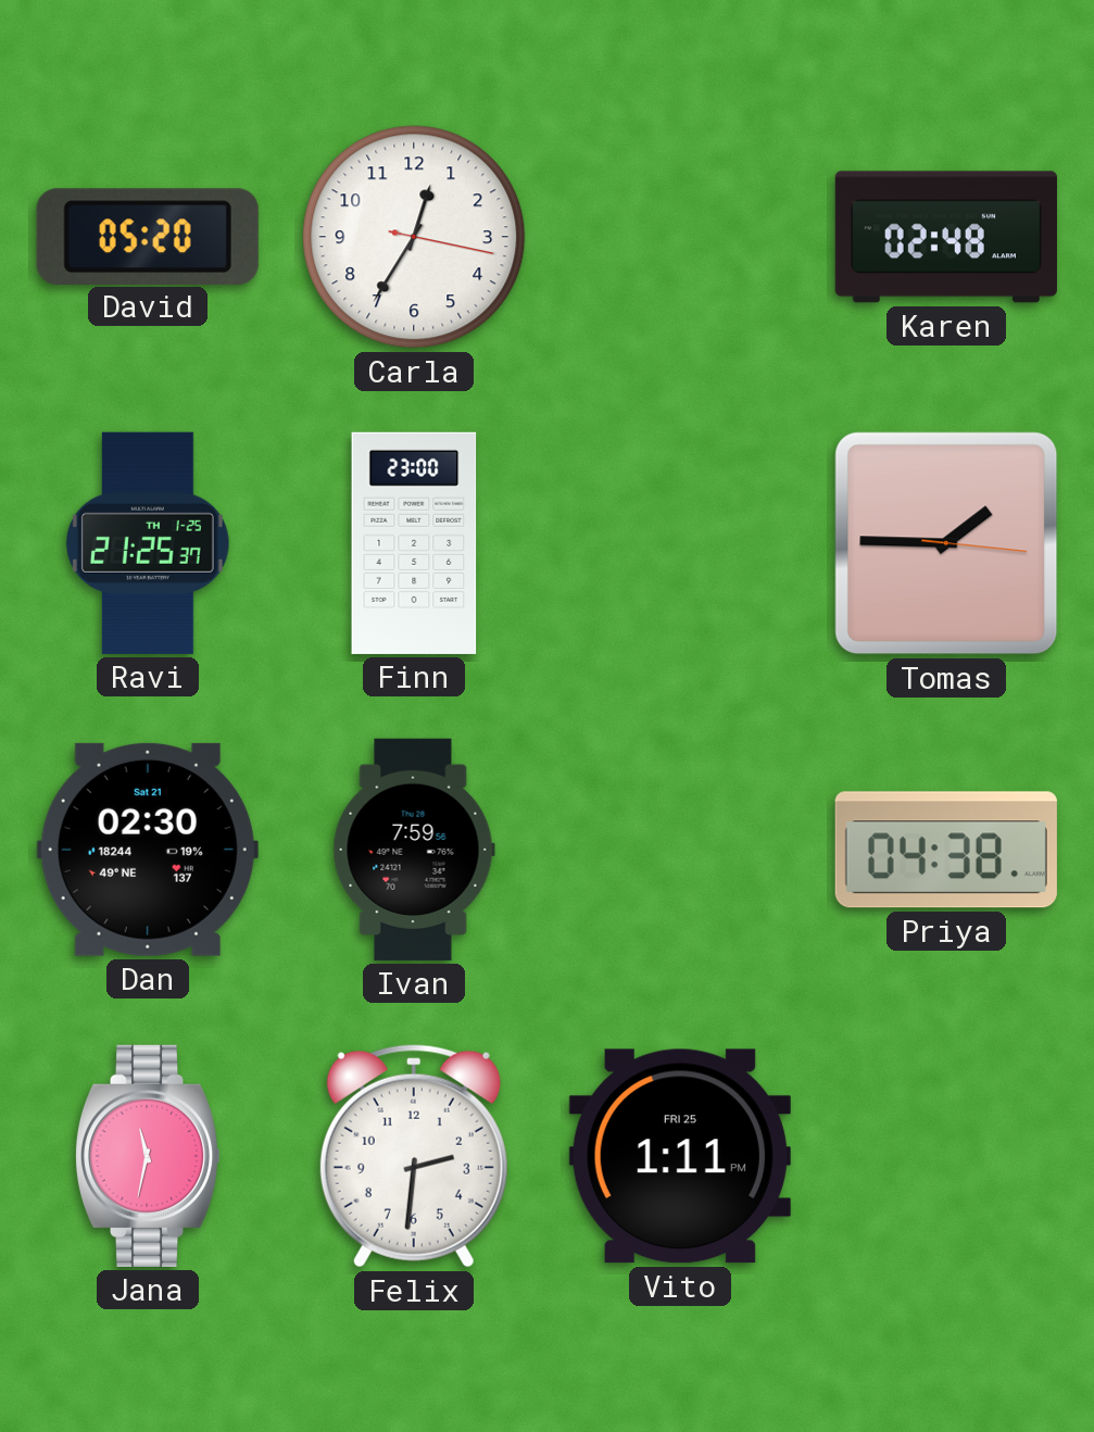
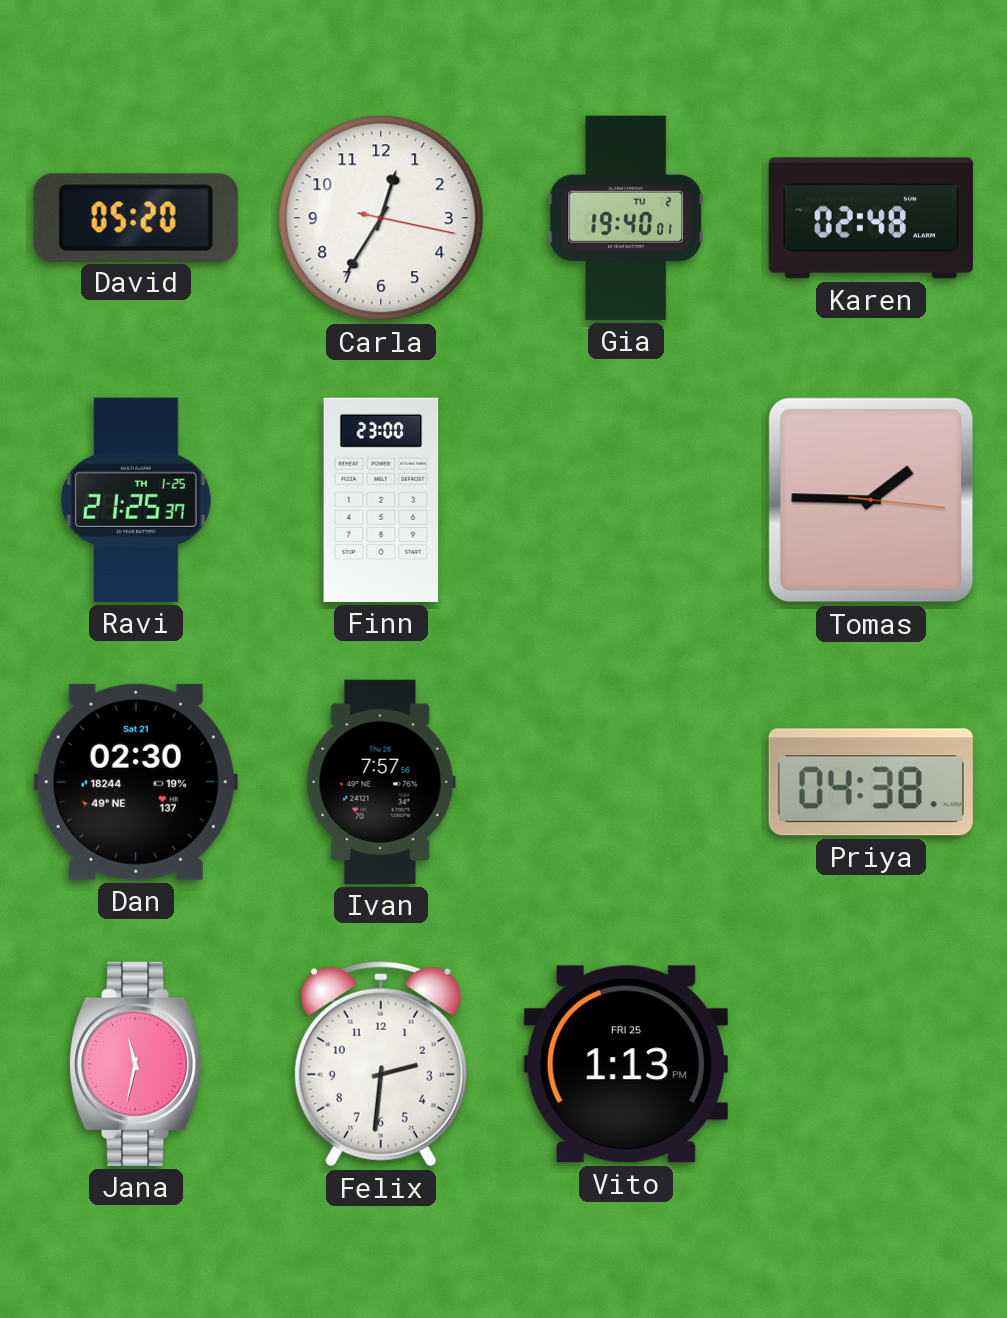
Gia: none -> 19:40
Ivan: 7:59 -> 7:57
Vito: 1:11 -> 1:13
